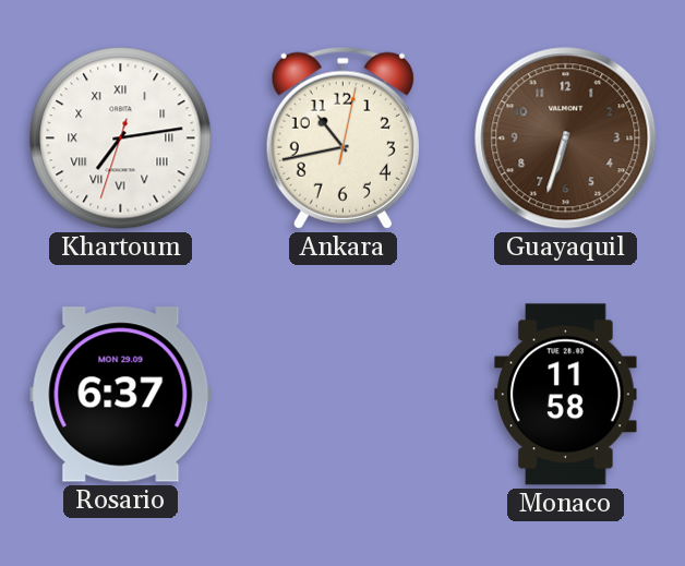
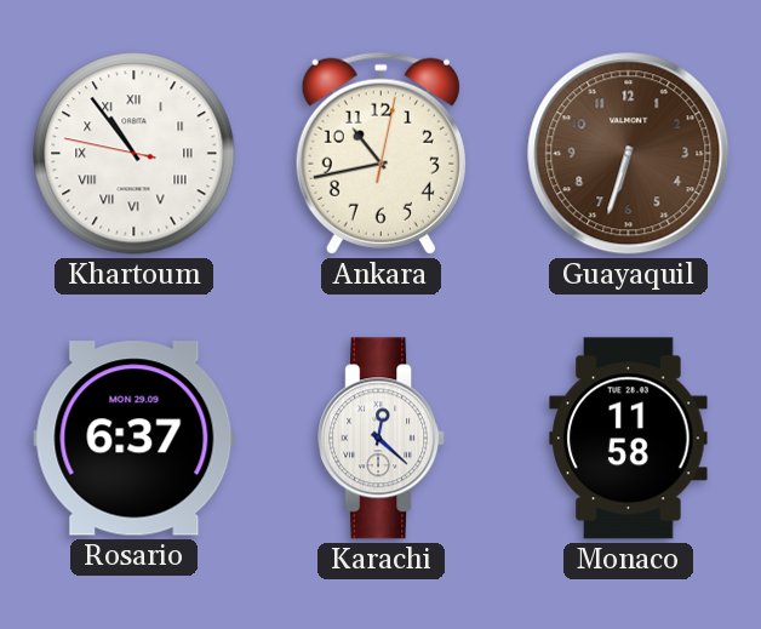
Khartoum: 7:13 -> 10:53
Karachi: none -> 12:22
